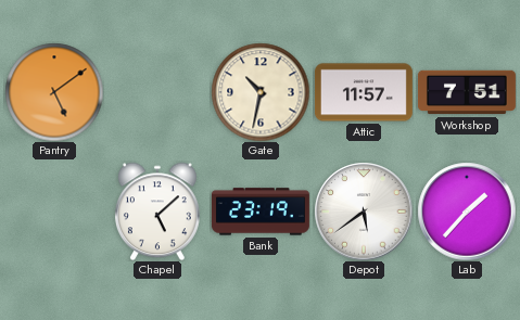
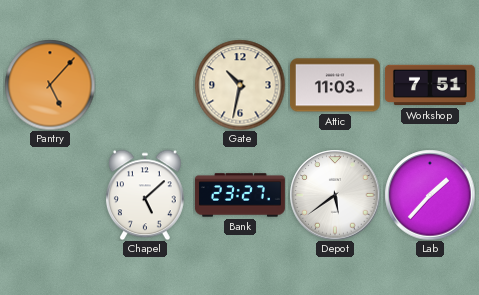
Pantry: 5:09 -> 5:07
Attic: 11:57 -> 11:03
Bank: 23:19 -> 23:27
